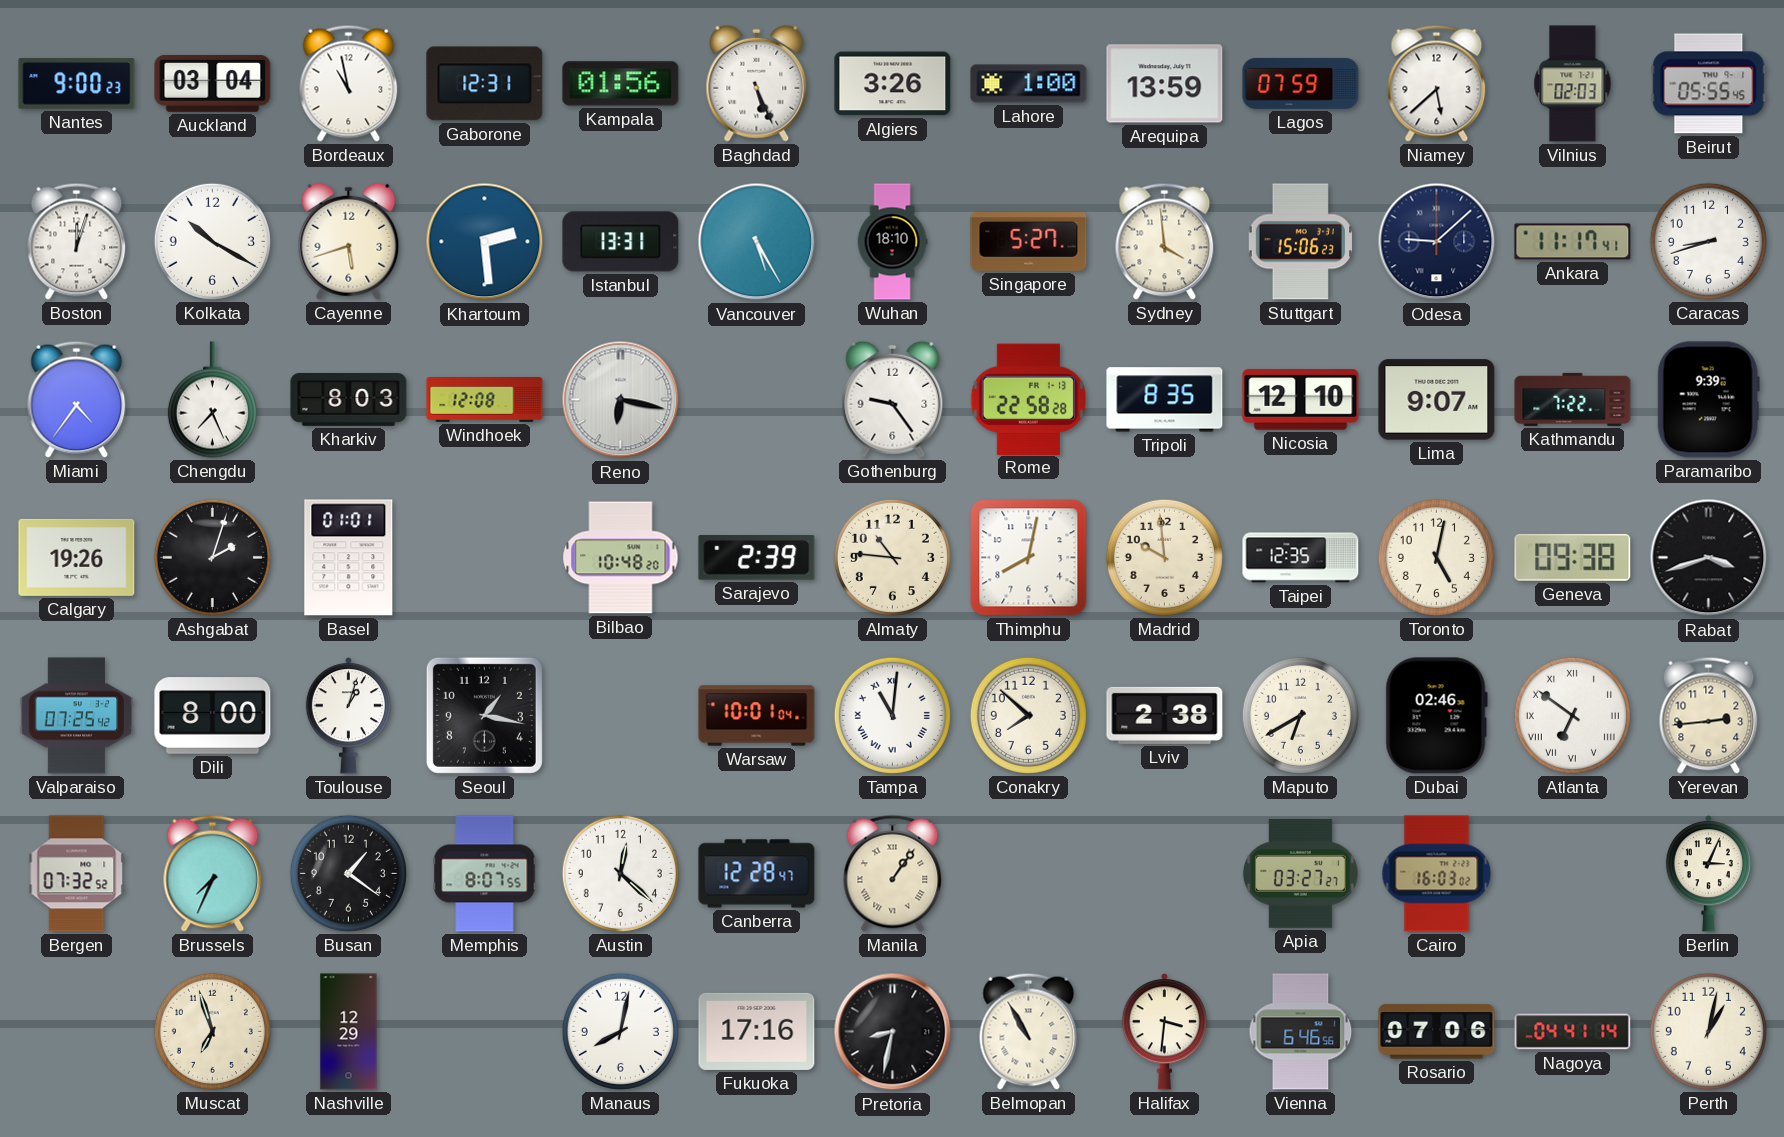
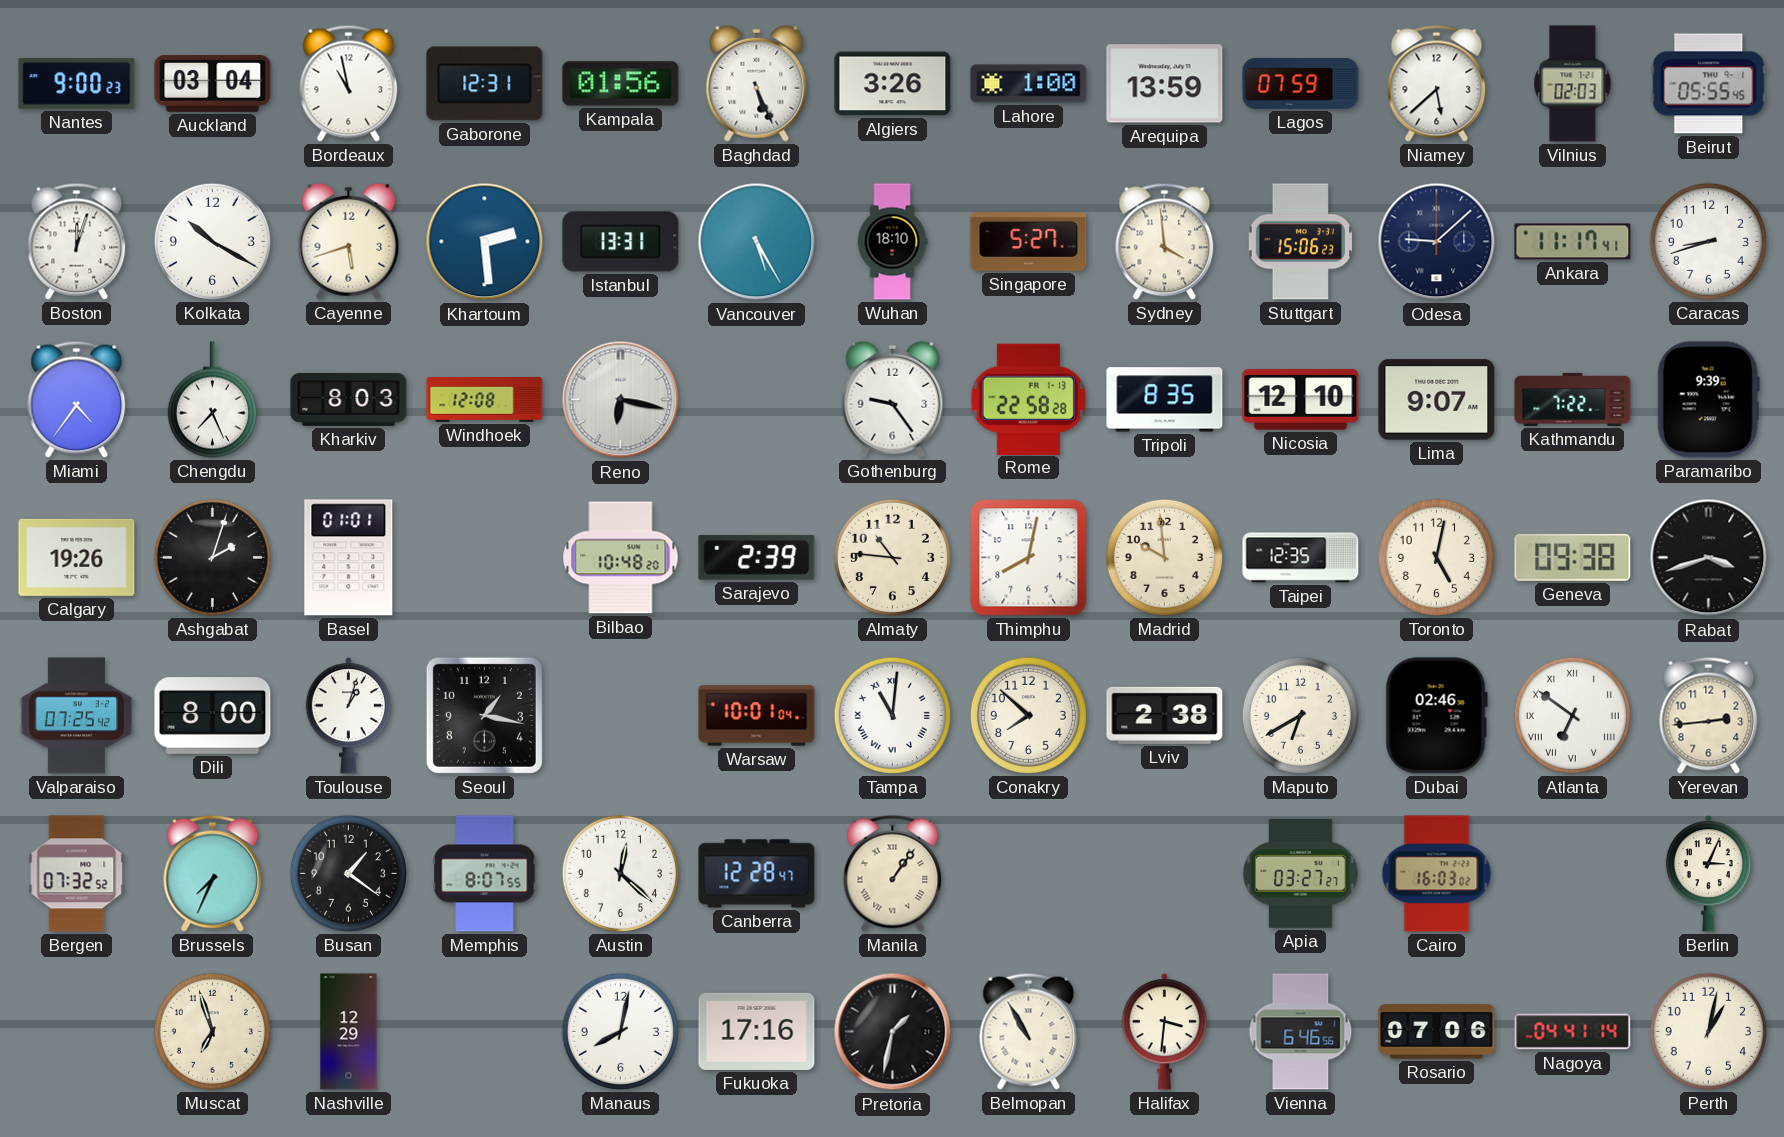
Pretoria: 8:32 -> 1:32
